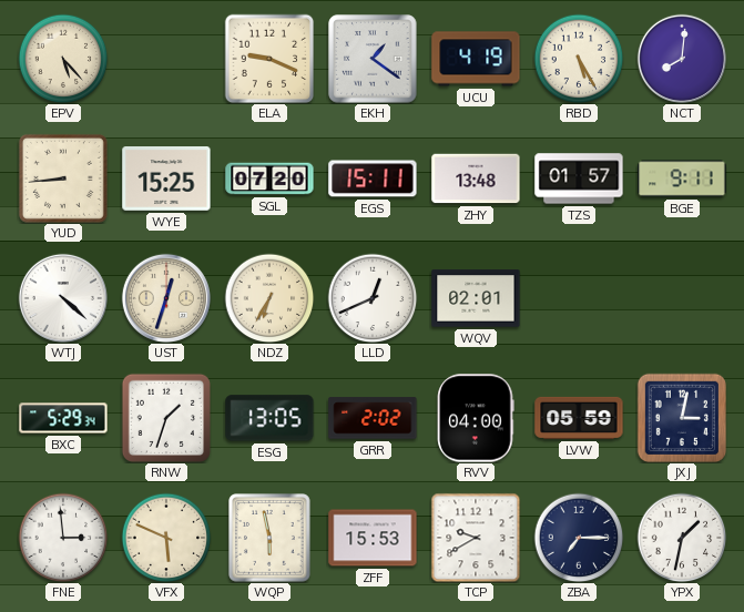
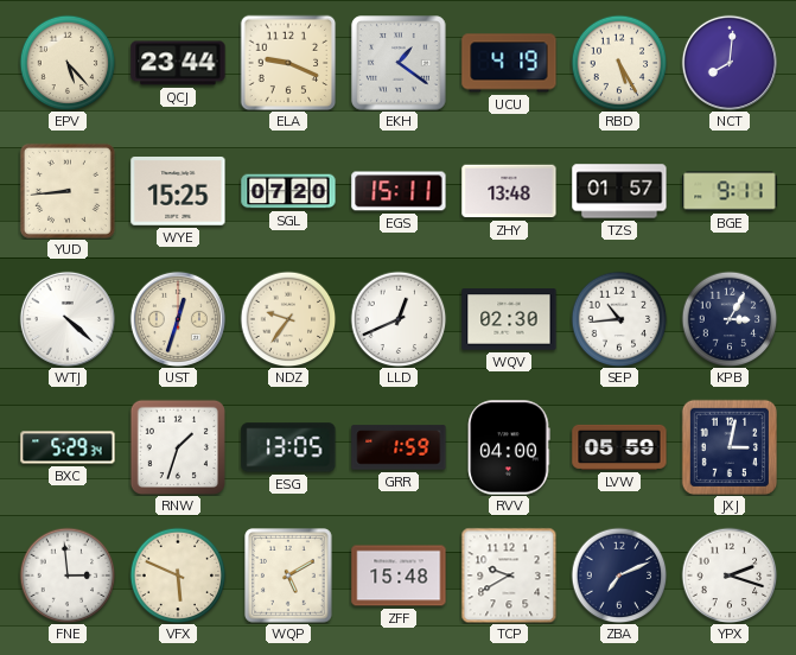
QCJ: none -> 23:44
NDZ: 6:35 -> 9:36
WQV: 02:01 -> 02:30
SEP: none -> 10:44
KPB: none -> 3:05
GRR: 2:02 -> 1:59
WQP: 5:58 -> 5:10
ZFF: 15:53 -> 15:48
ZBA: 7:15 -> 7:11
YPX: 1:32 -> 2:18
